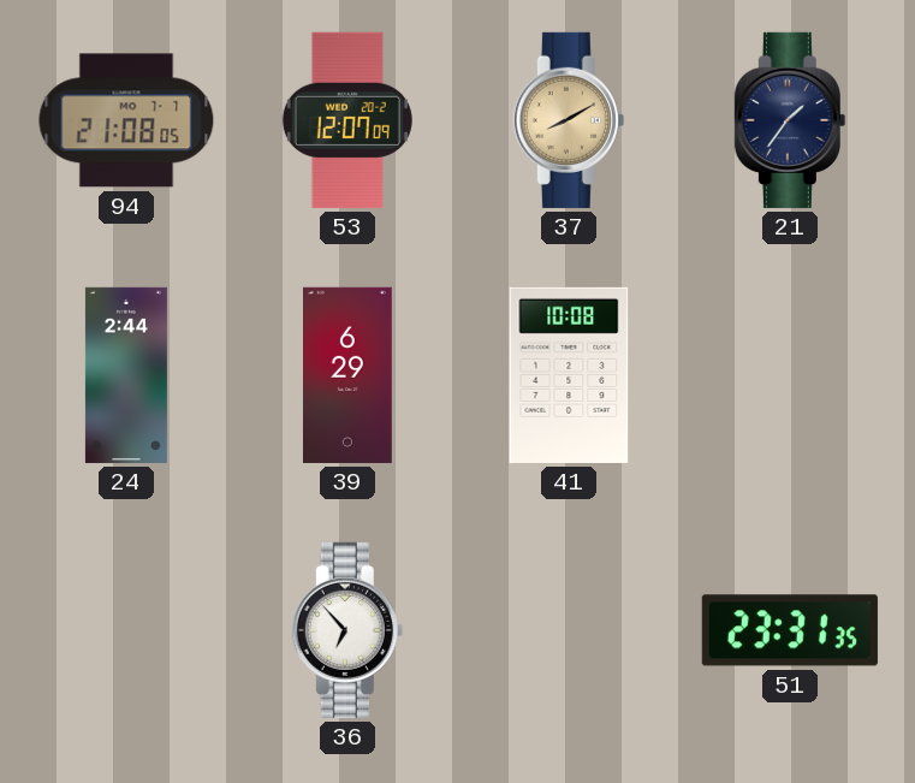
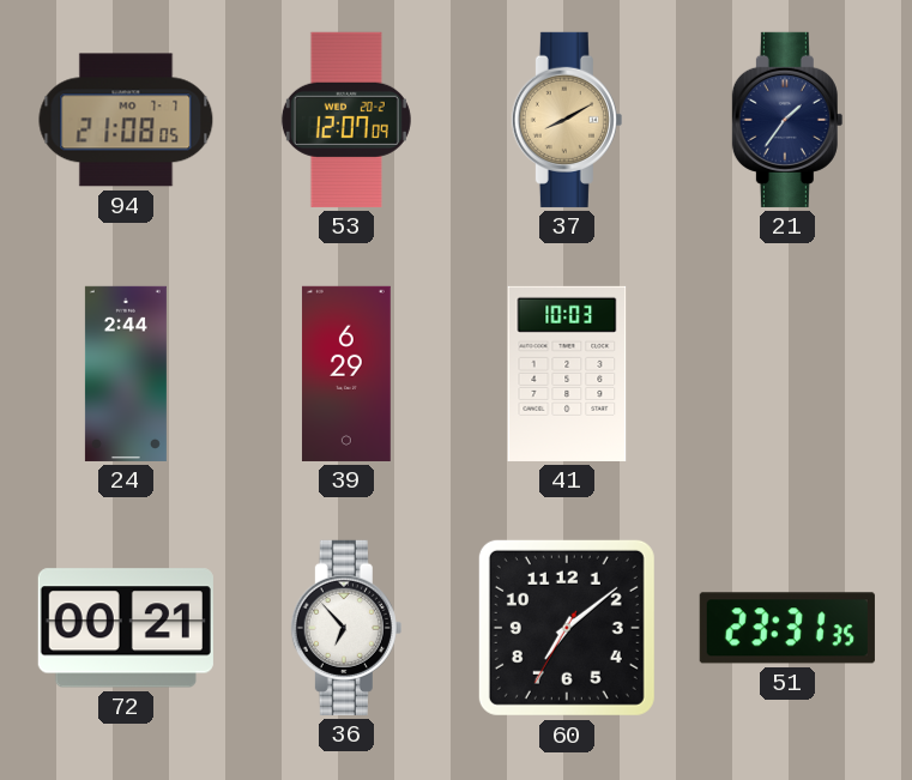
41: 10:08 -> 10:03
72: none -> 00:21
60: none -> 7:08
